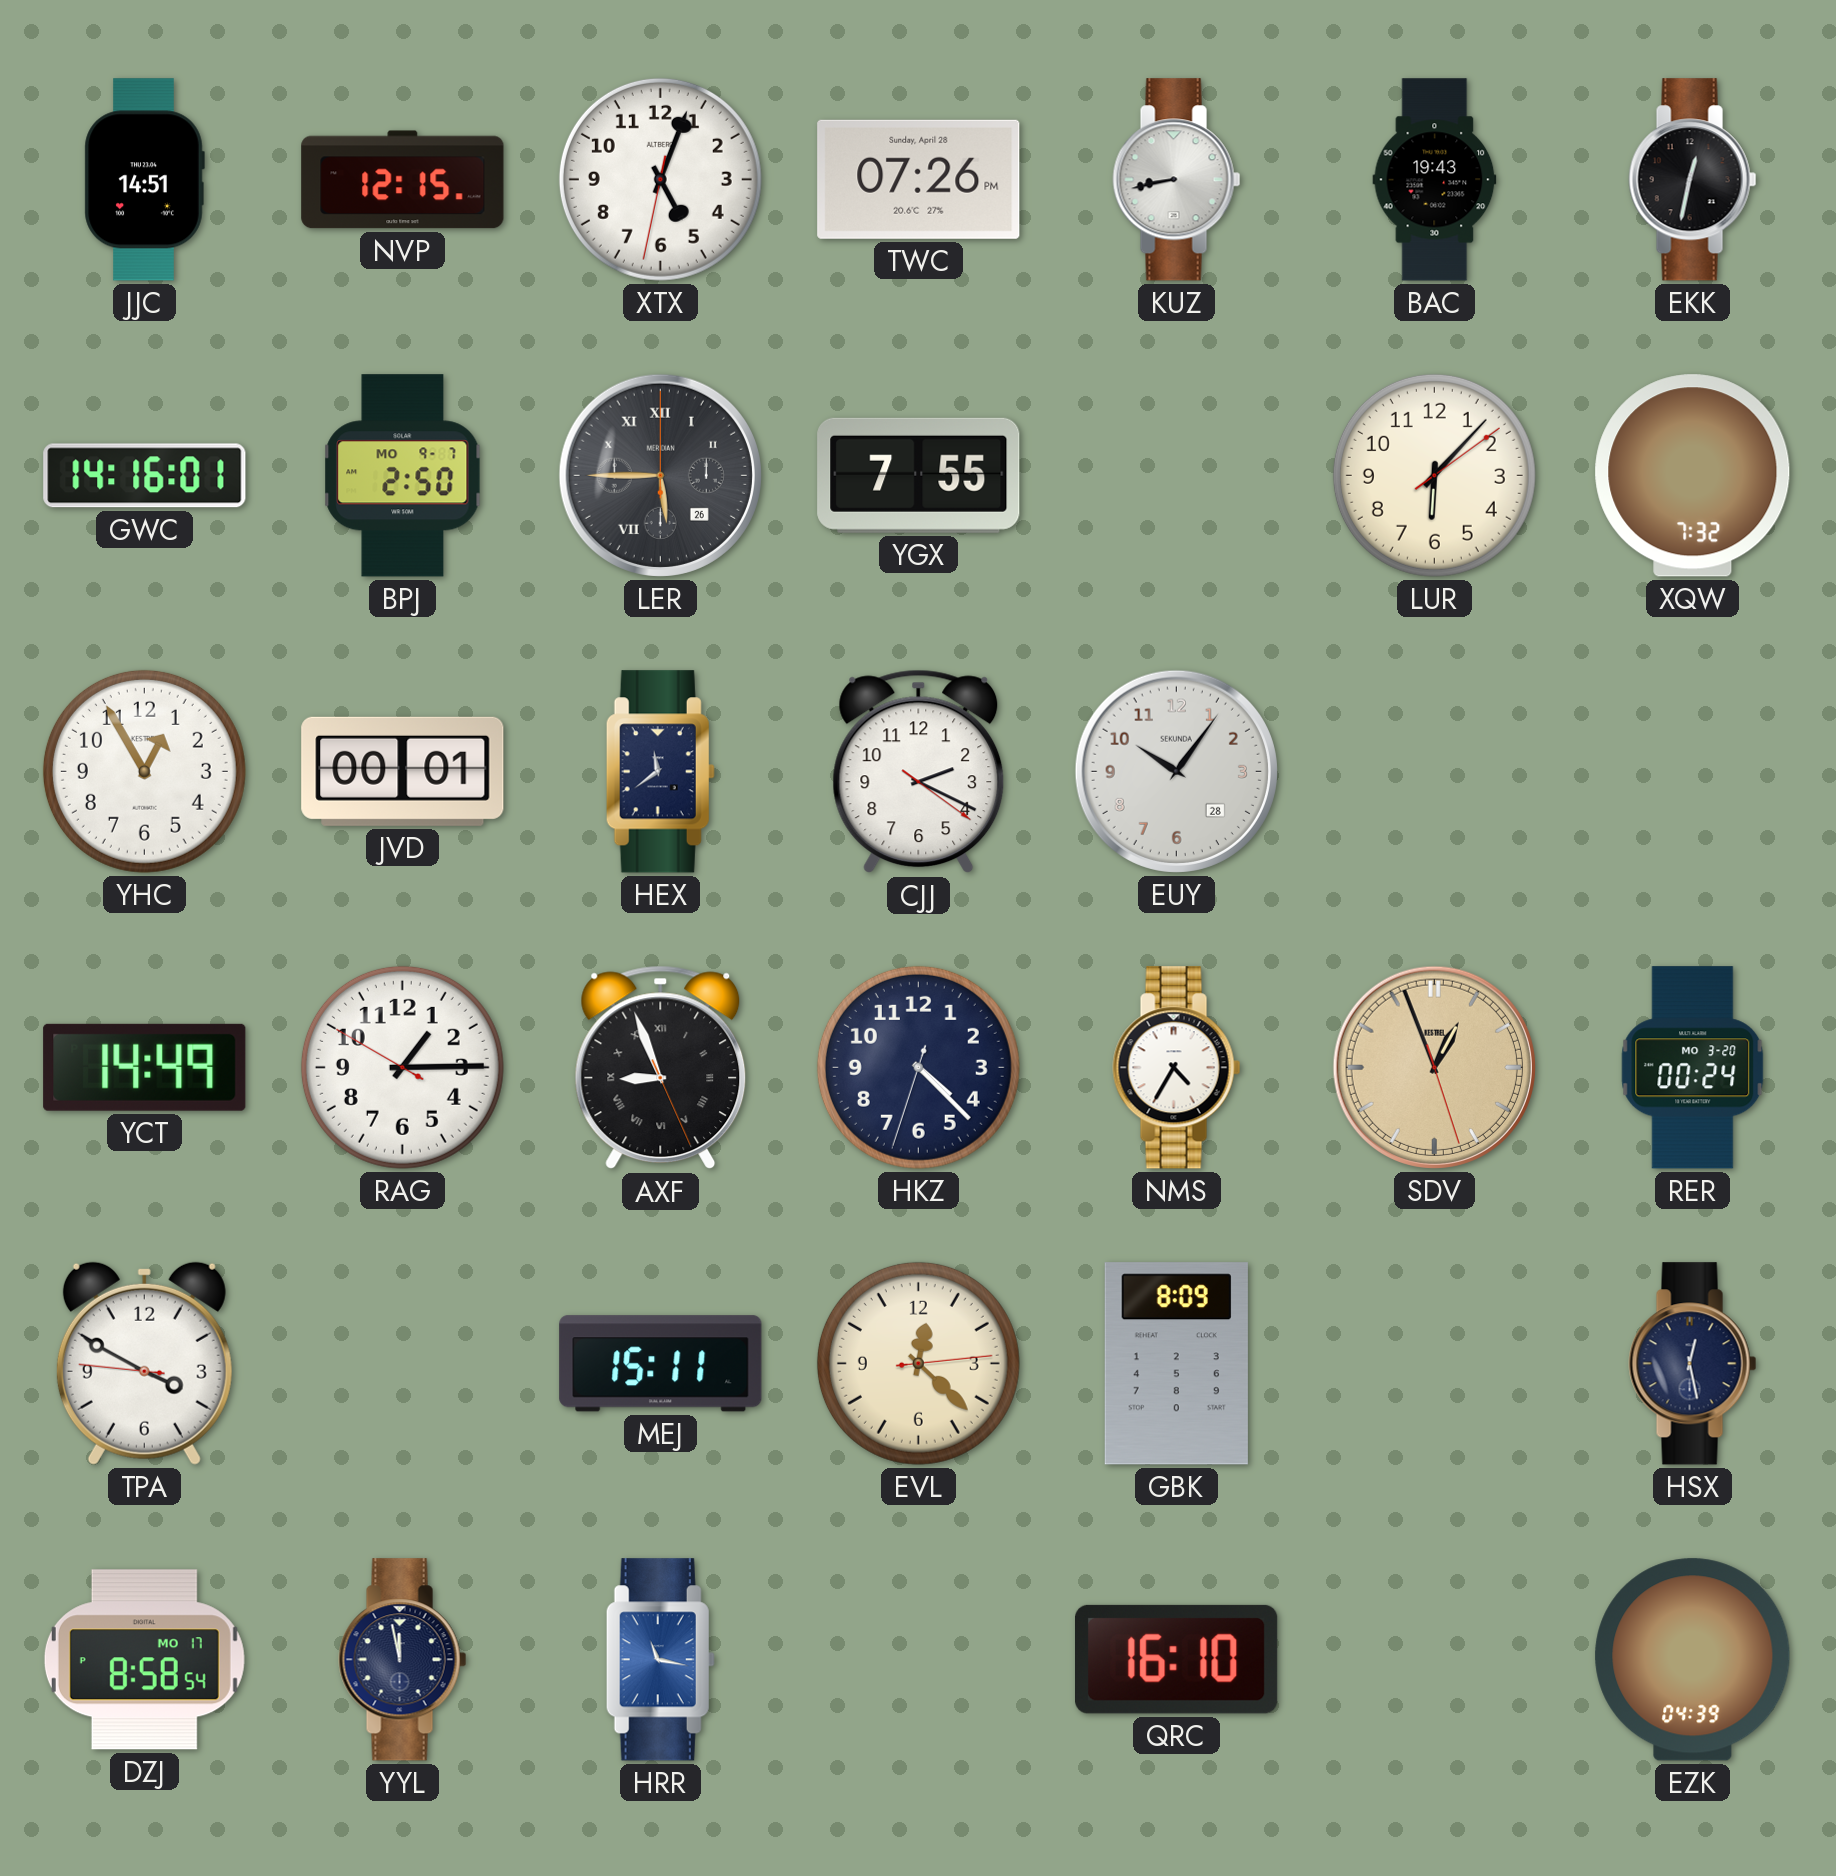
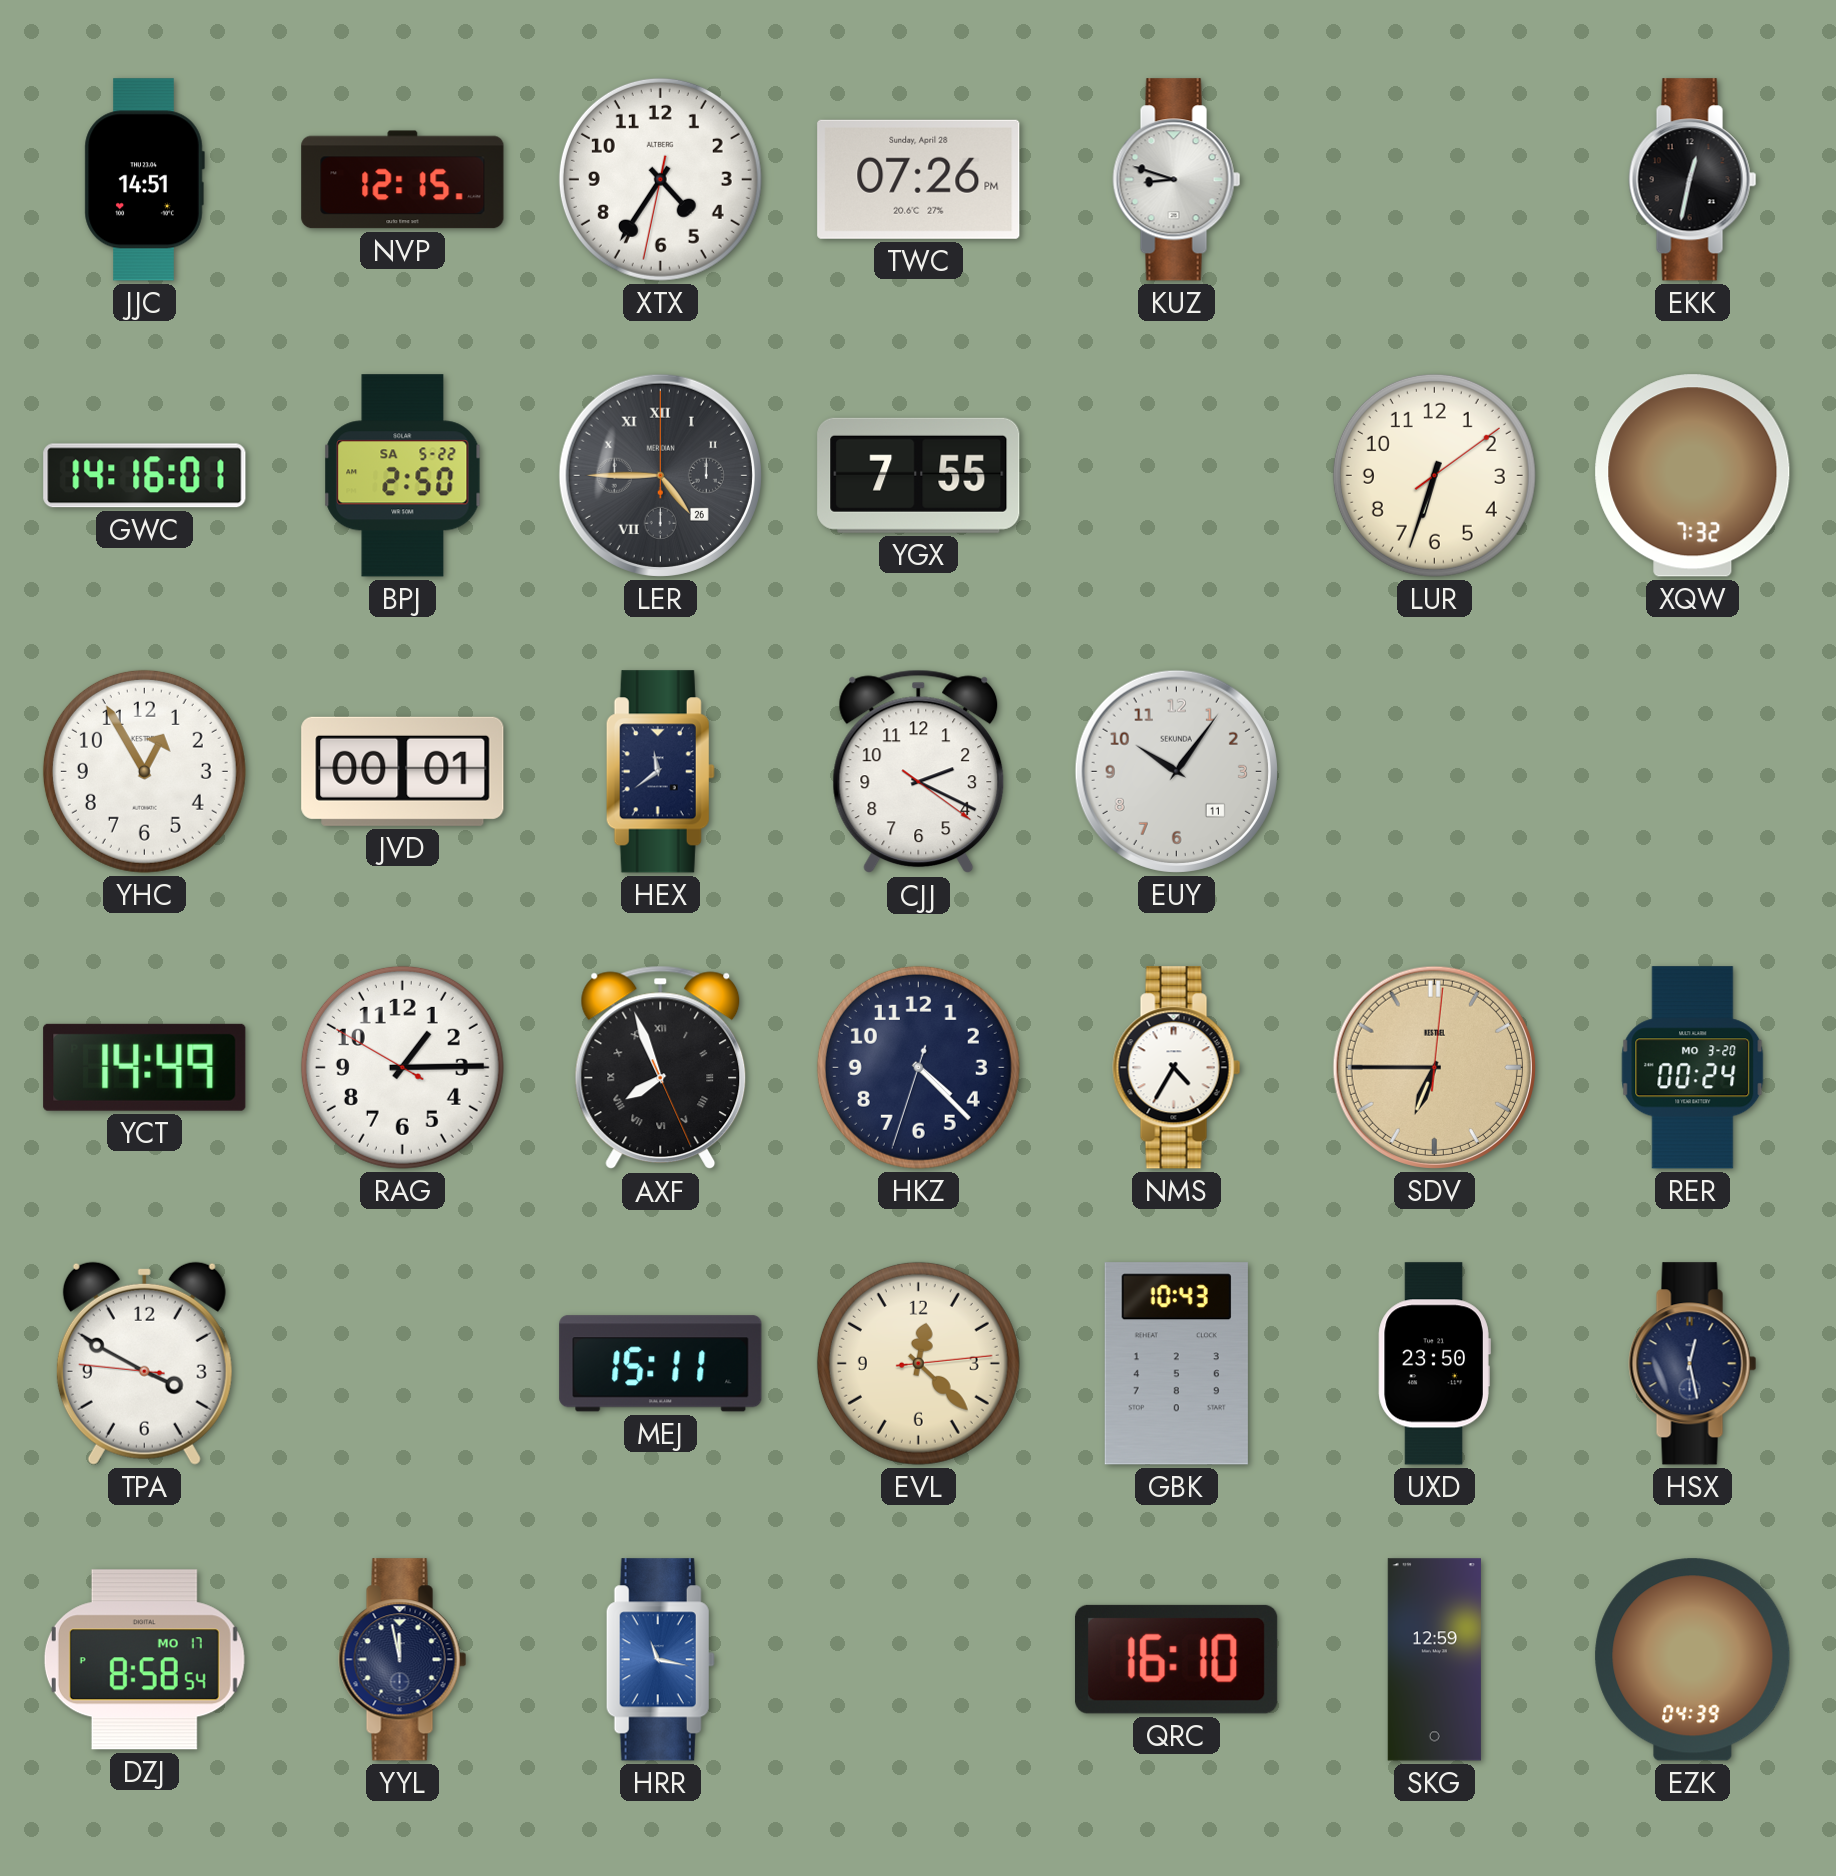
XTX: 5:03 -> 4:35
KUZ: 8:43 -> 8:48
BAC: 19:43 -> none
BPJ date: MO 9-7 -> SA 5-22
LER: 5:45 -> 4:45
LUR: 6:07 -> 6:33
EUY date: 28 -> 11
AXF: 8:56 -> 7:56
SDV: 12:56 -> 6:45
GBK: 8:09 -> 10:43
UXD: none -> 23:50
SKG: none -> 12:59
